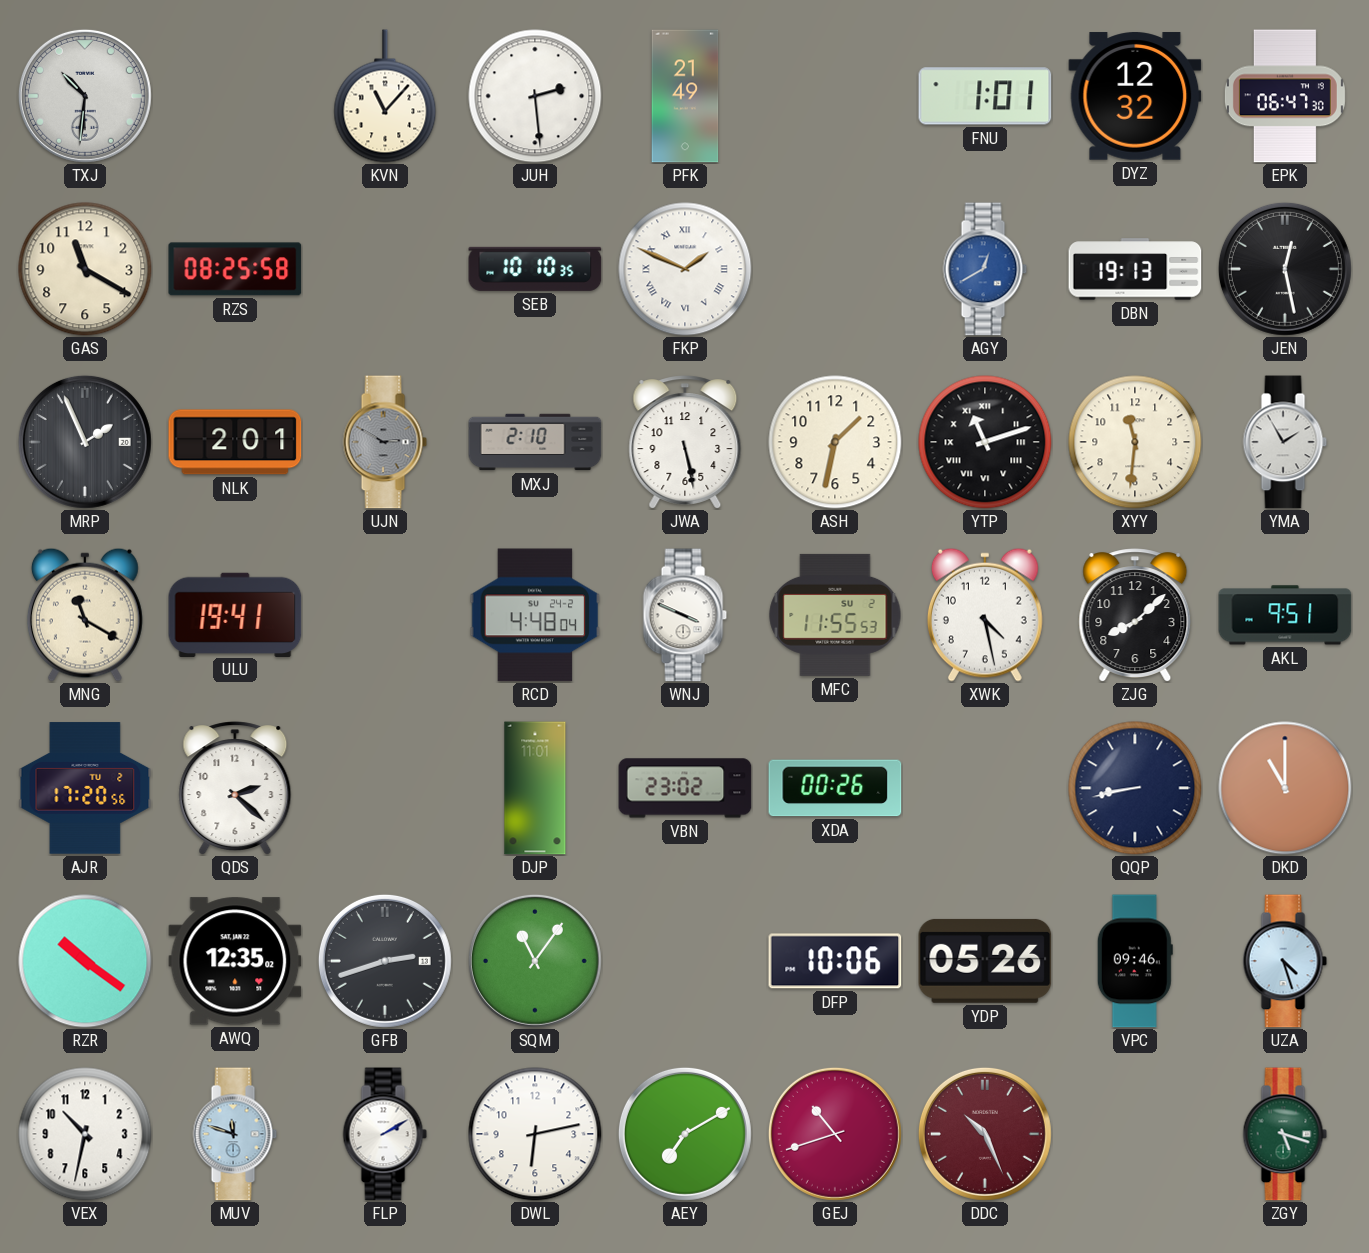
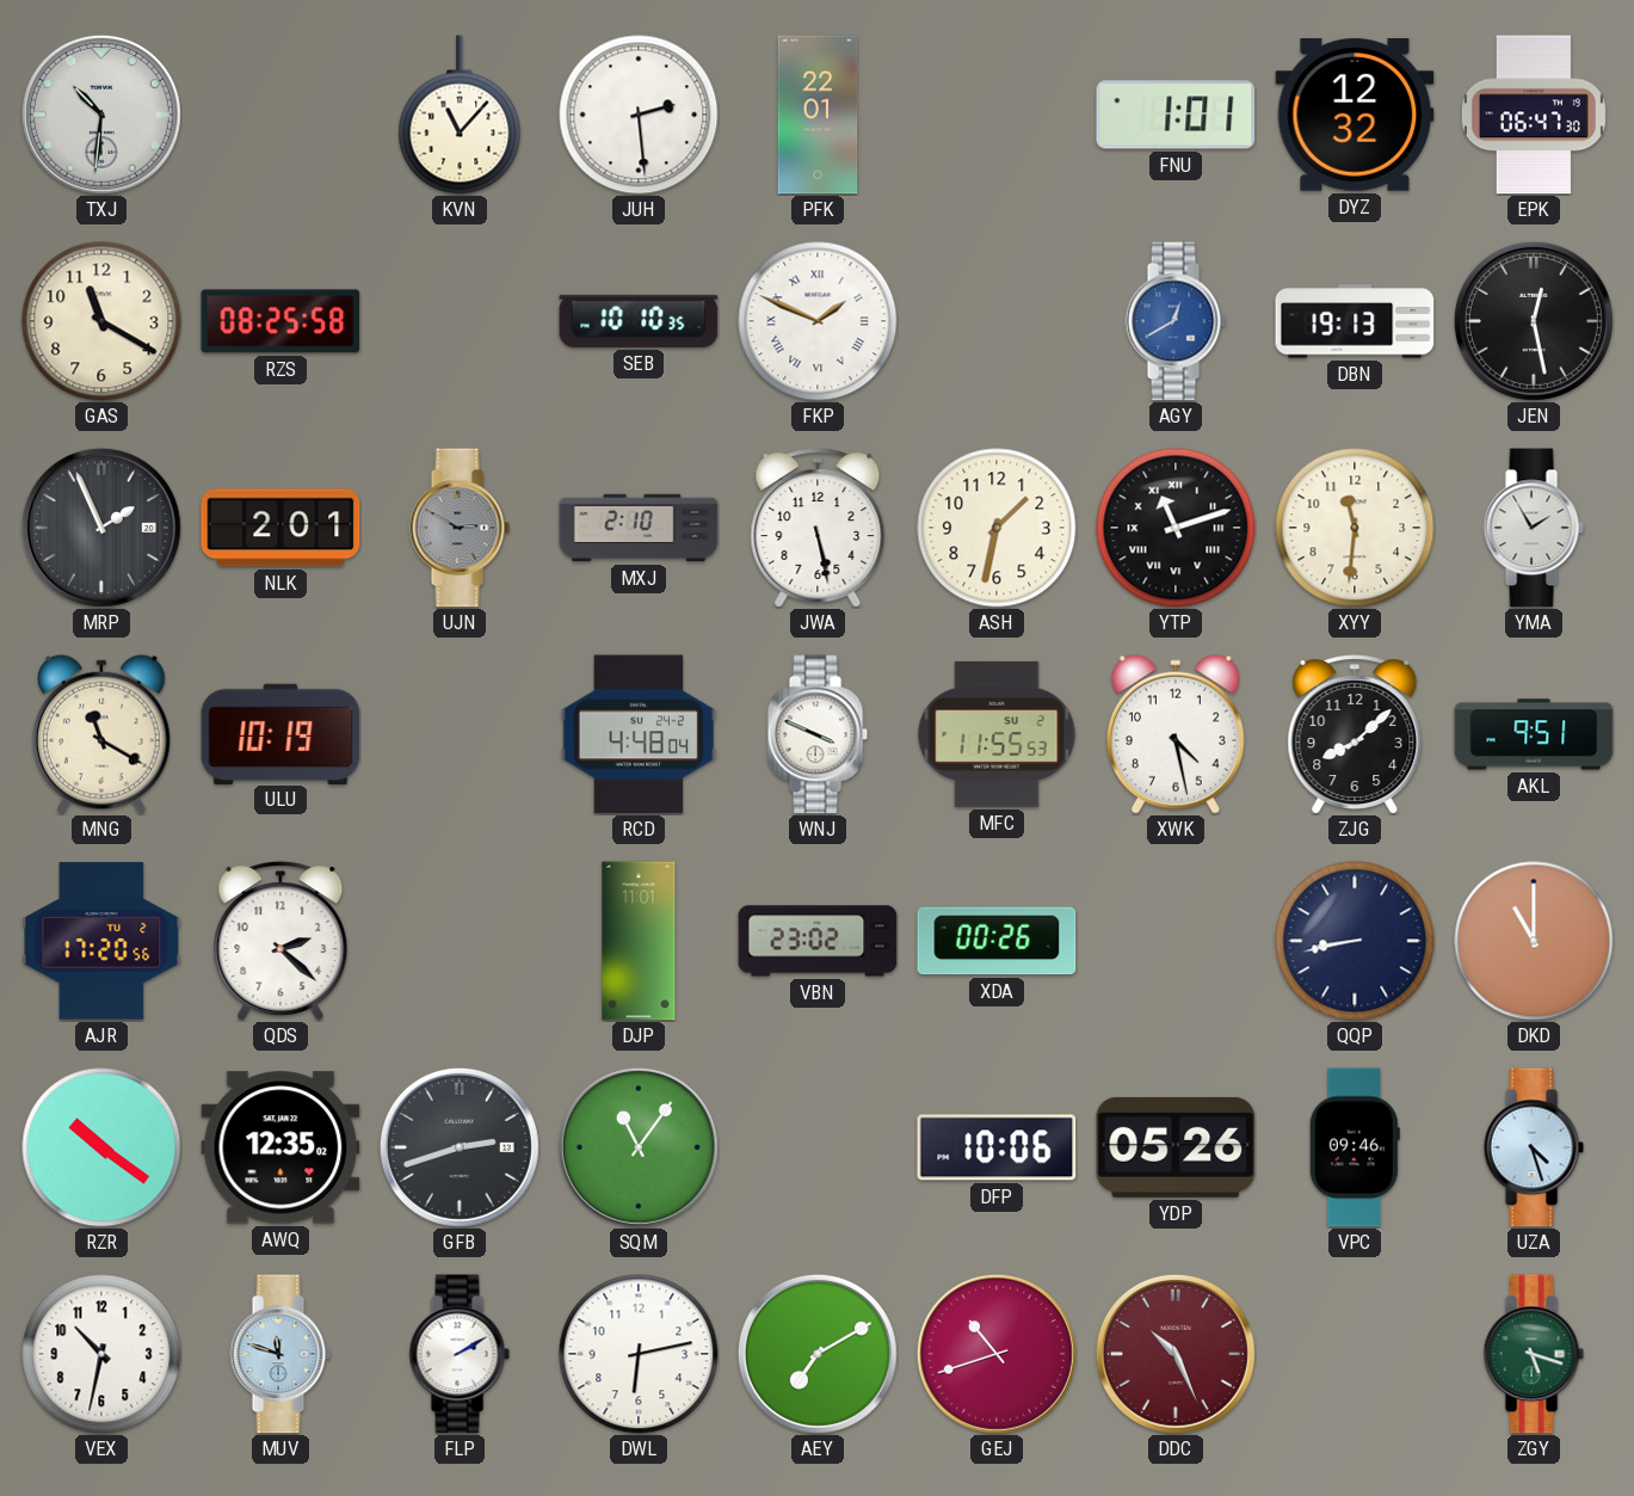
PFK: 21:49 -> 22:01
ULU: 19:41 -> 10:19
